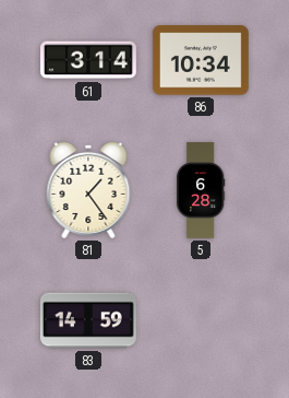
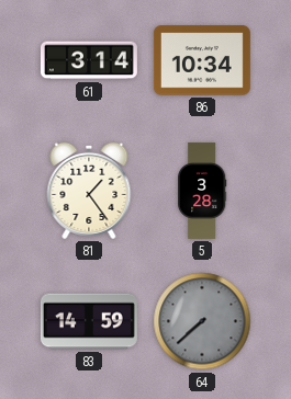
5: 6:28 -> 3:28
64: none -> 7:38
